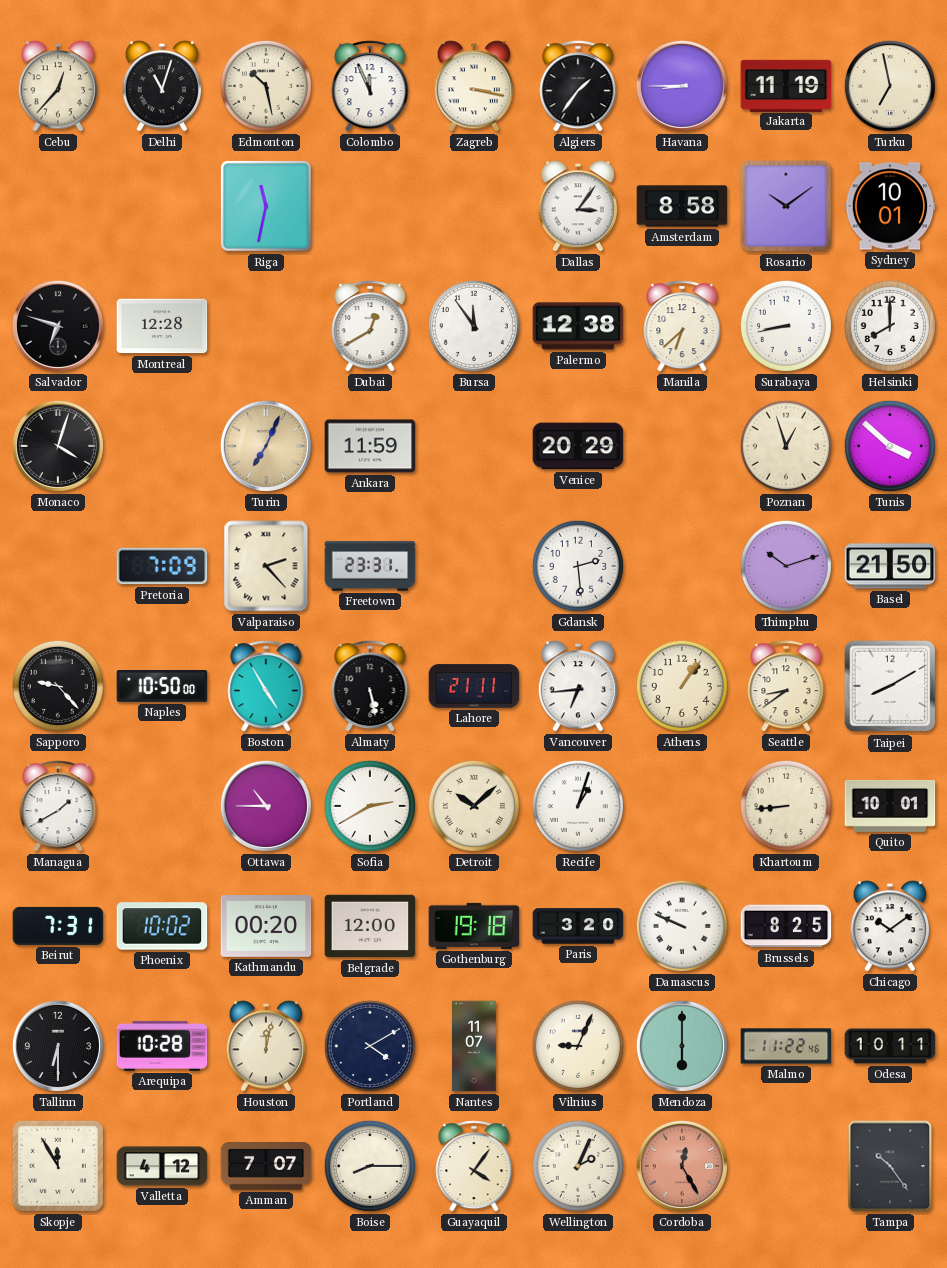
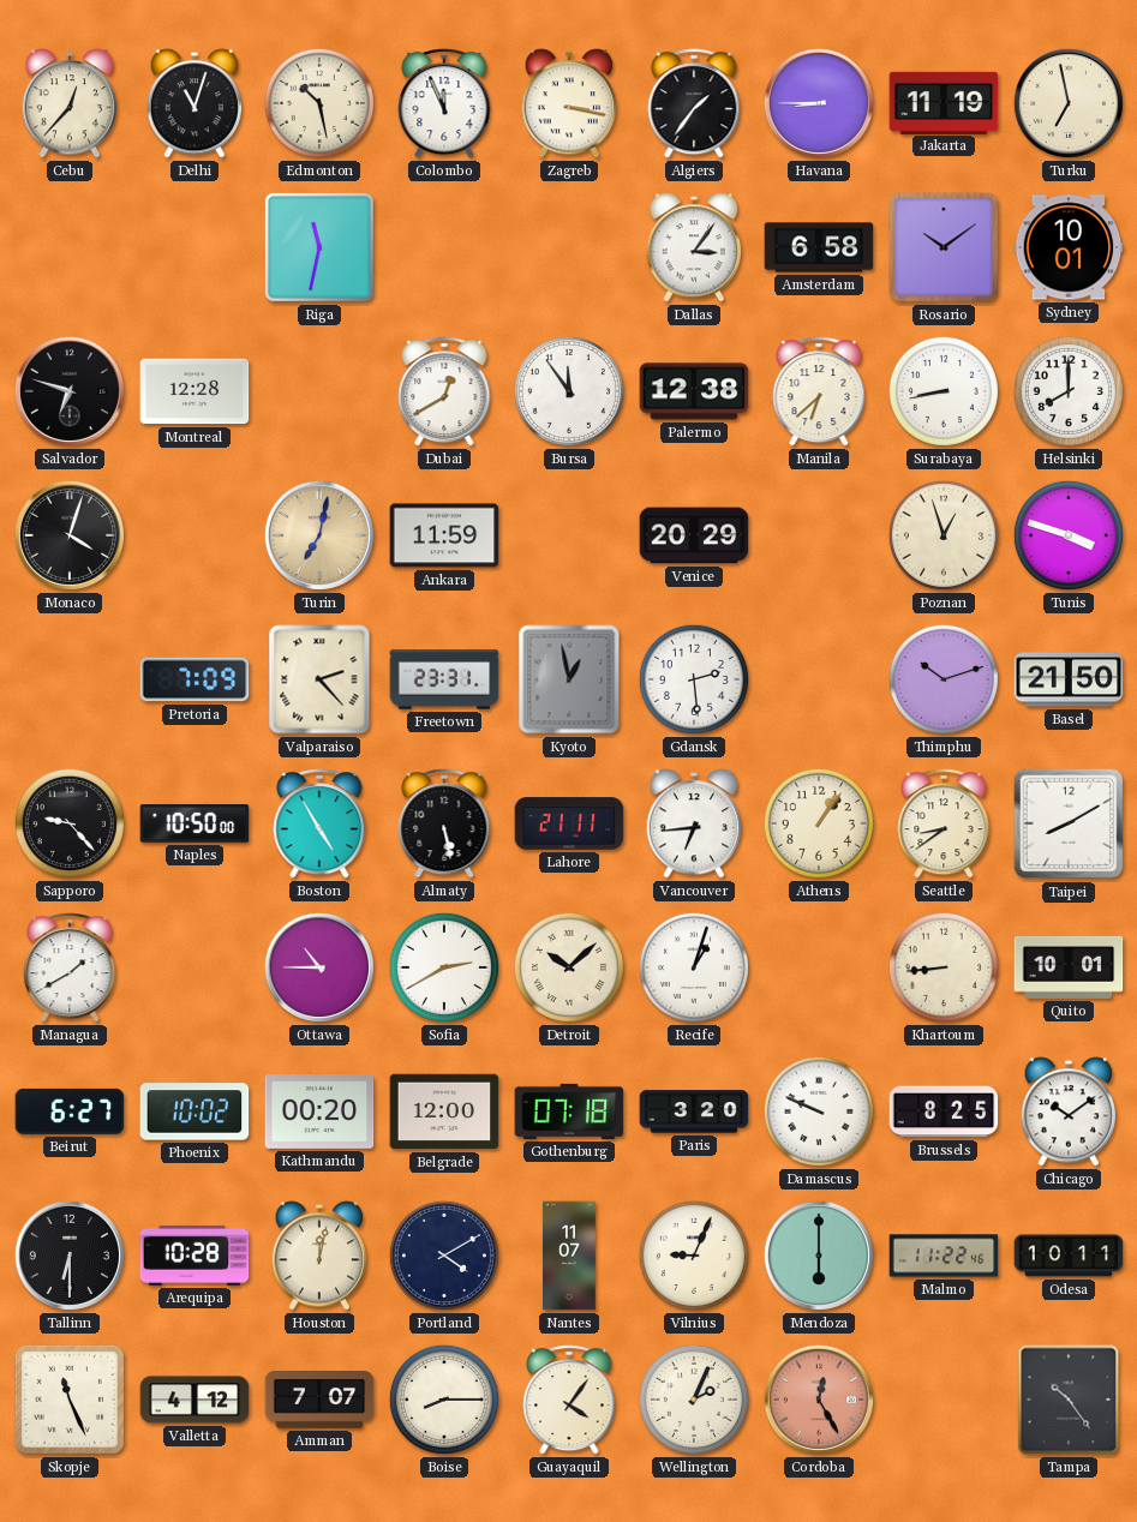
Amsterdam: 8:58 -> 6:58
Turin: 7:04 -> 7:02
Tunis: 3:52 -> 3:48
Kyoto: none -> 12:58
Beirut: 7:31 -> 6:27
Gothenburg: 19:18 -> 07:18
Skopje: 11:55 -> 11:26
